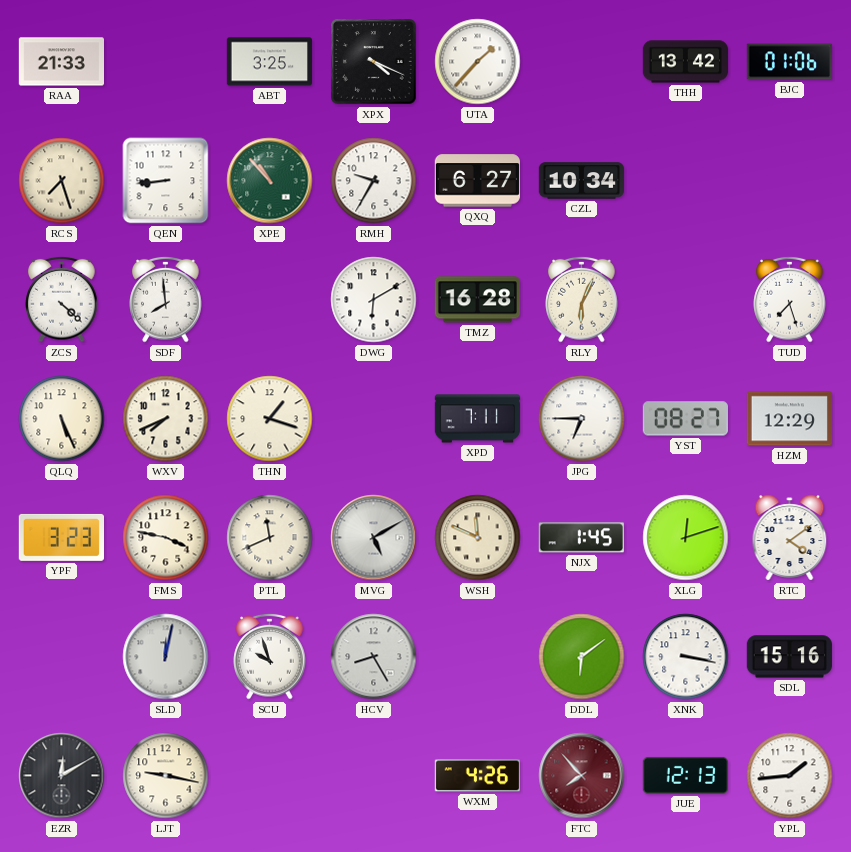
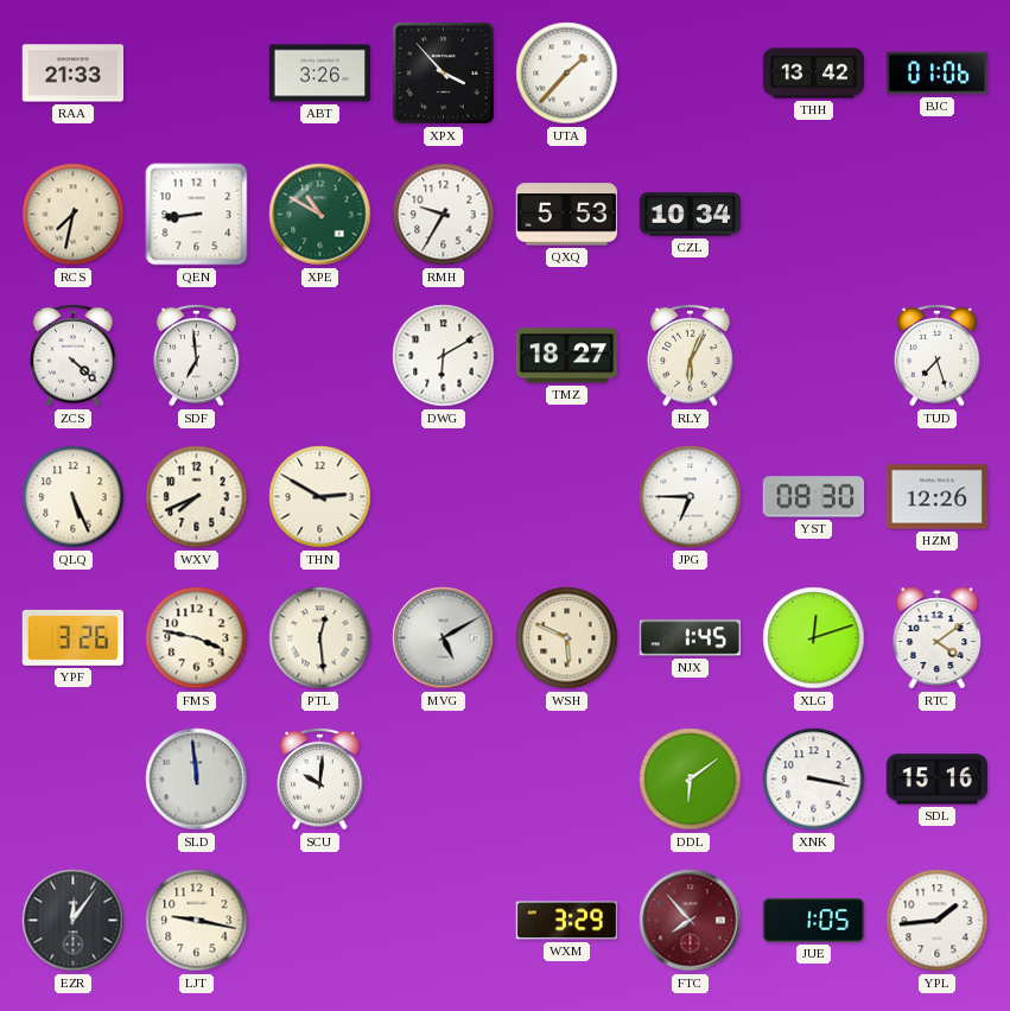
ABT: 3:25 -> 3:26
XPX: 4:19 -> 3:53
RCS: 7:27 -> 7:32
XPE: 10:53 -> 10:50
QXQ: 6:27 -> 5:53
SDF: 7:59 -> 6:59
TMZ: 16:28 -> 18:27
THN: 1:18 -> 2:50
XPD: 7:11 -> none
YST: 08:27 -> 08:30
HZM: 12:29 -> 12:26
YPF: 3:23 -> 3:26
PTL: 11:41 -> 12:29
WSH: 11:49 -> 5:49
SLD: 12:02 -> 11:59
SCU: 9:57 -> 10:01
HCV: 8:25 -> none
EZR: 12:10 -> 12:06
WXM: 4:26 -> 3:29
JUE: 12:13 -> 1:05
